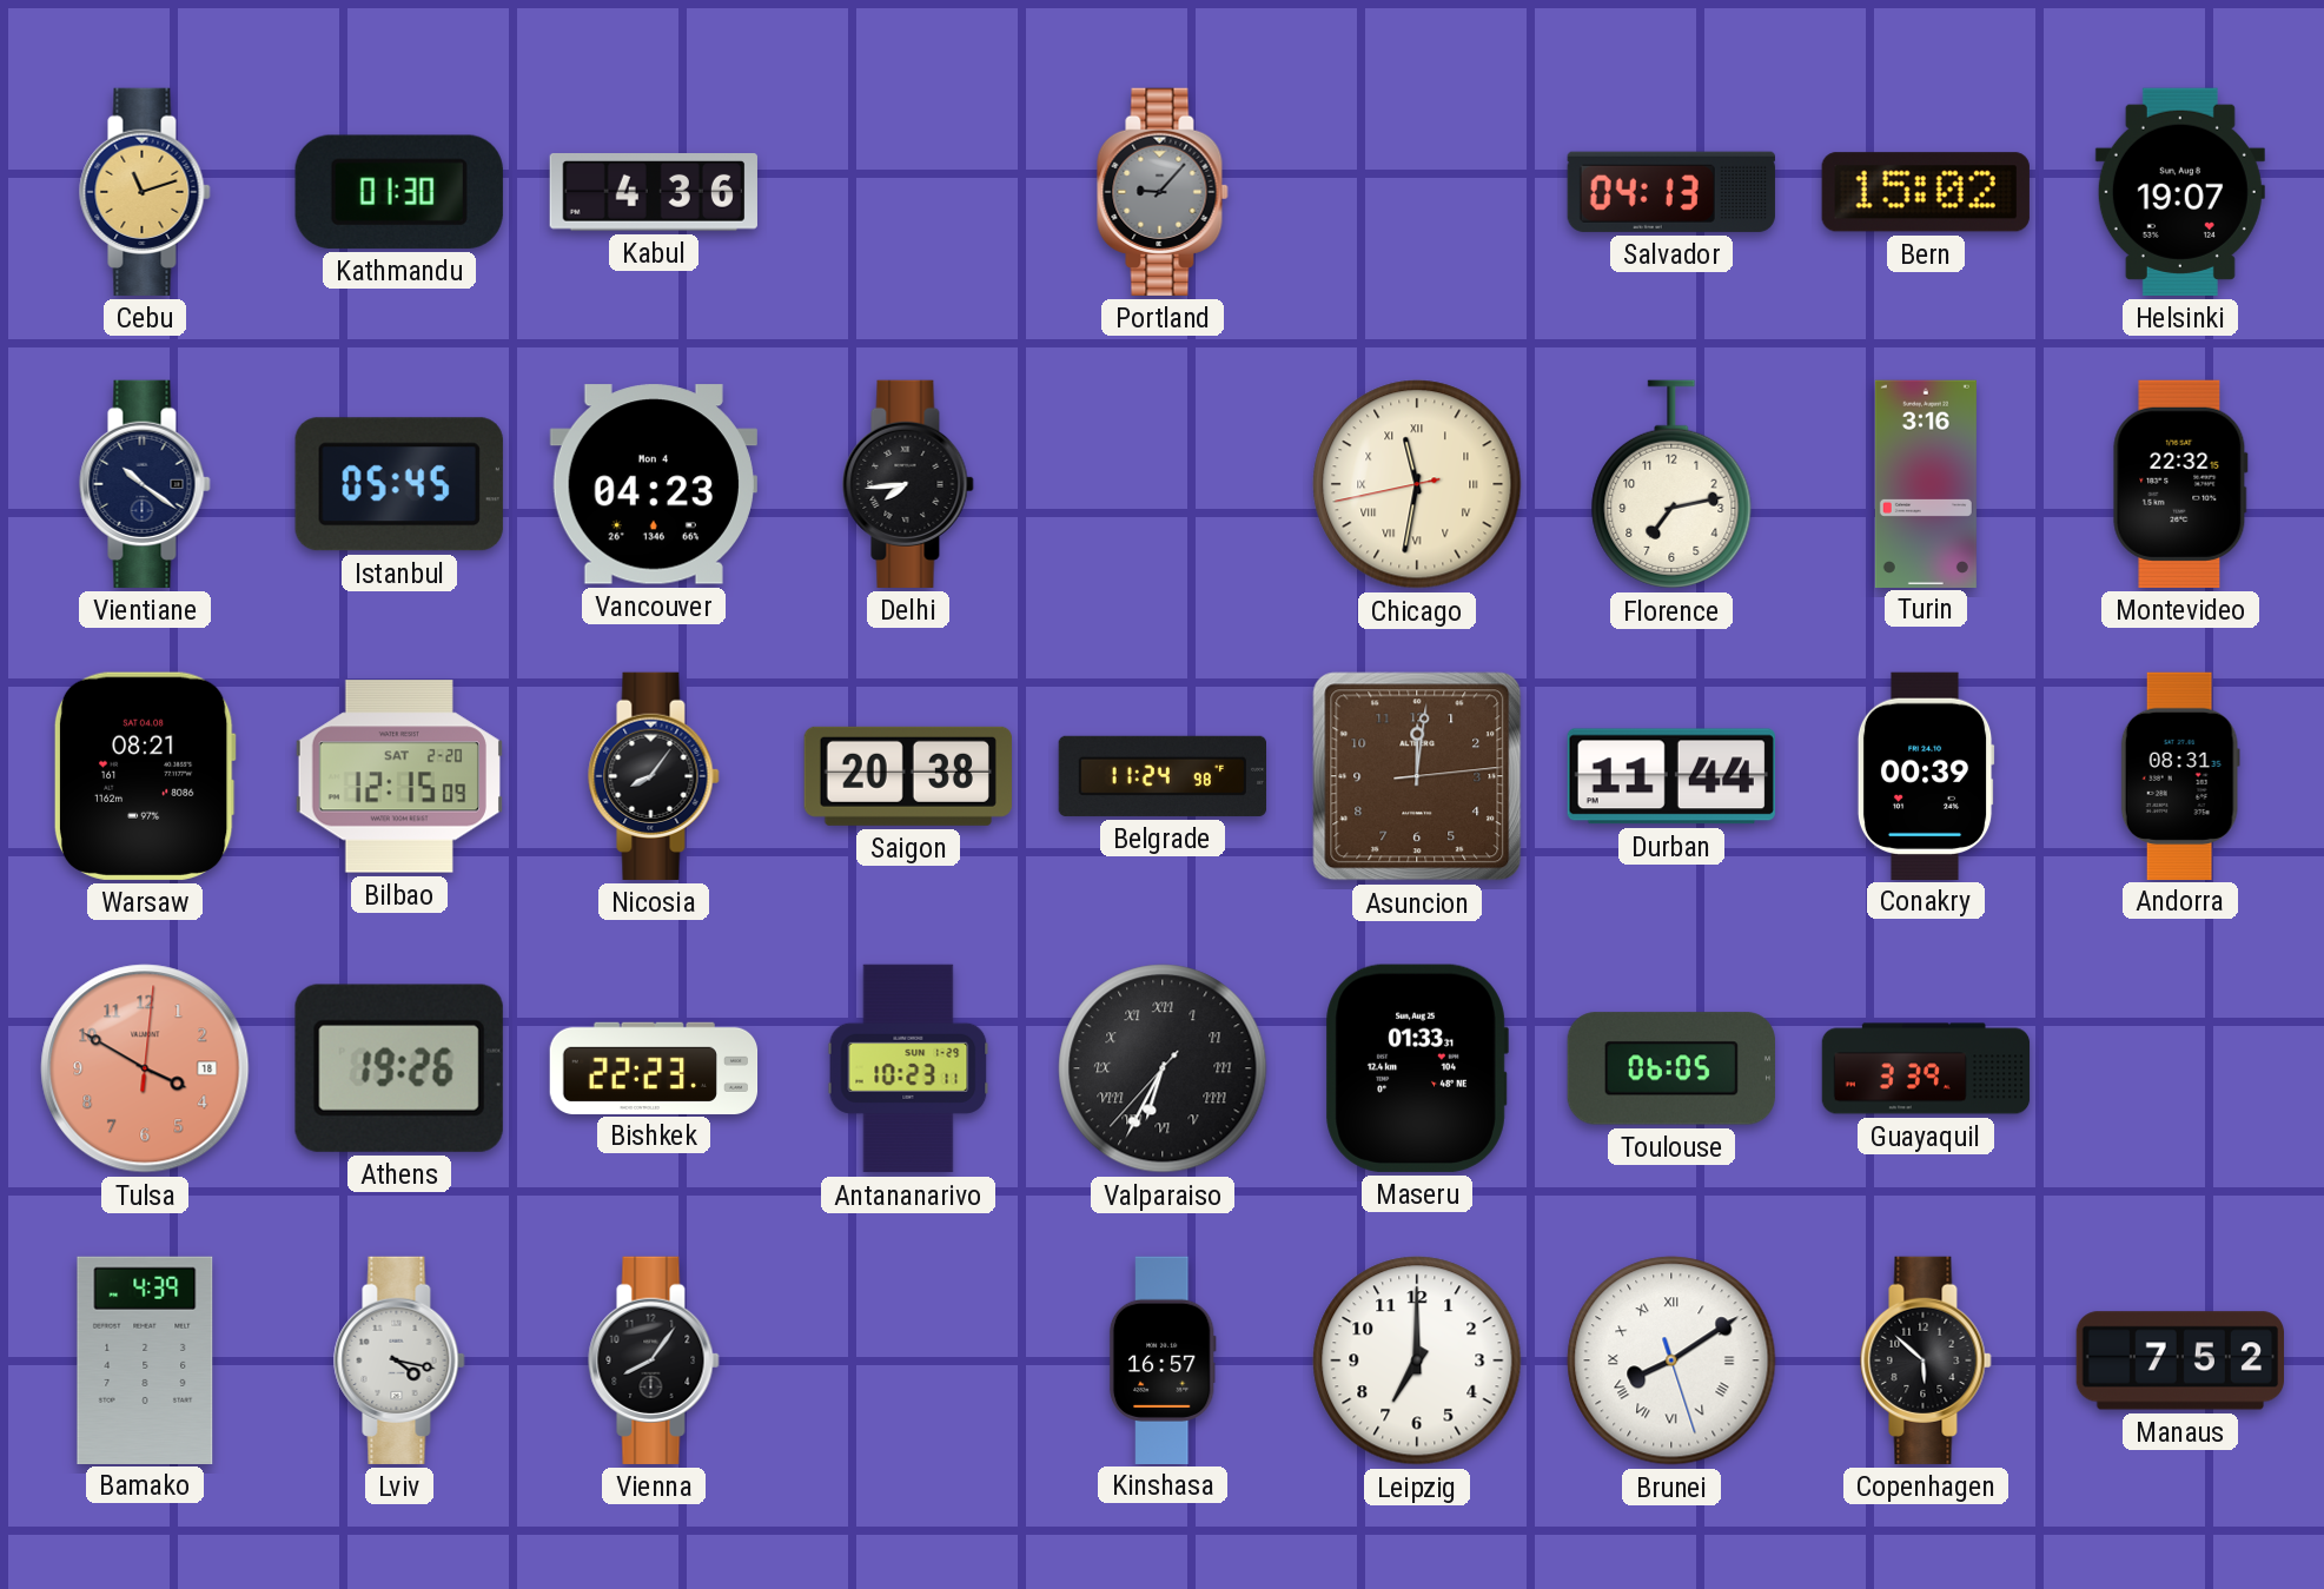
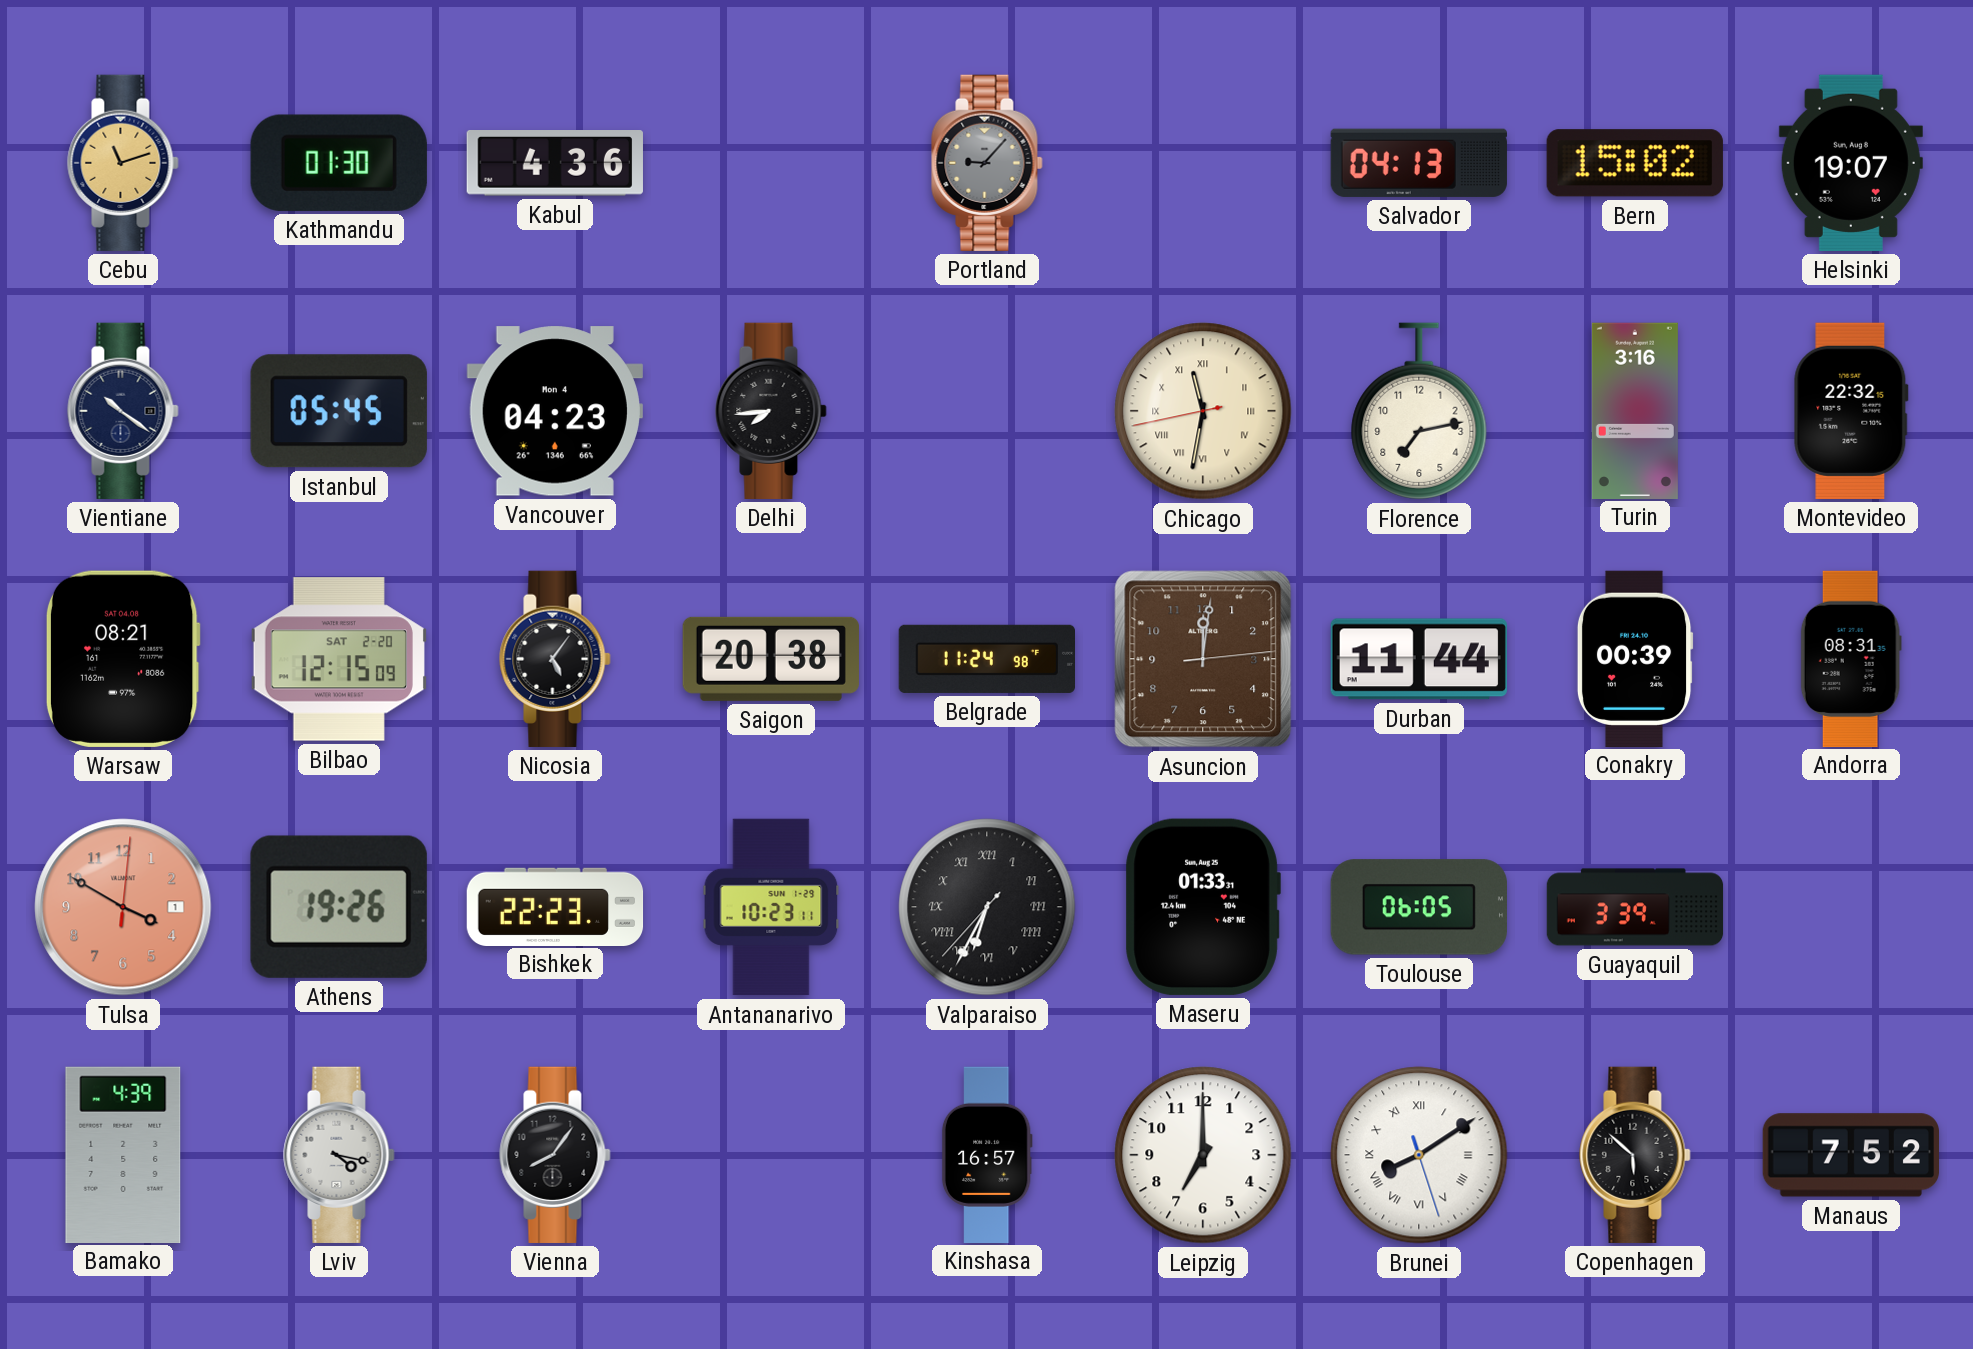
Nicosia: 8:06 -> 5:06
Tulsa date: 18 -> 1
